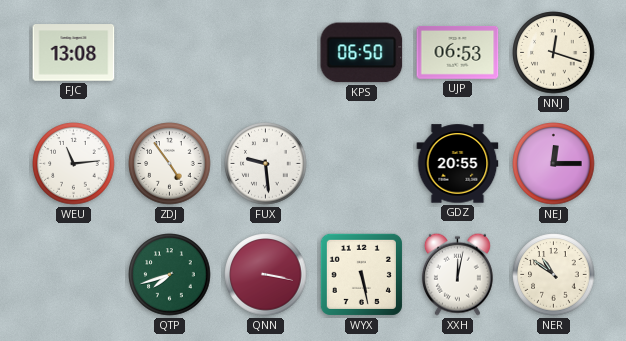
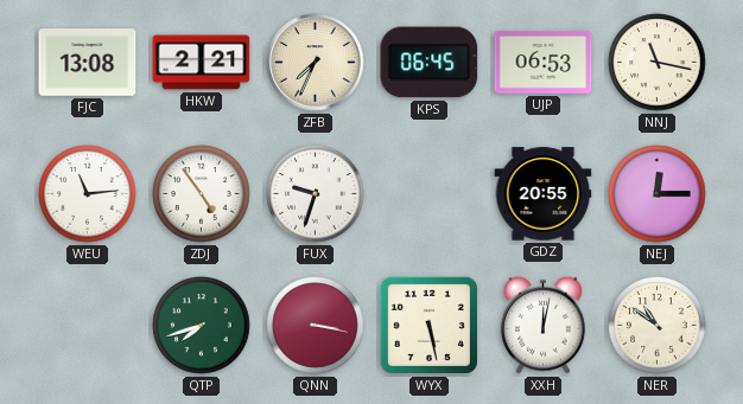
HKW: none -> 2:21
ZFB: none -> 7:34
KPS: 06:50 -> 06:45
NNJ: 12:18 -> 11:17
FUX: 9:29 -> 9:33
